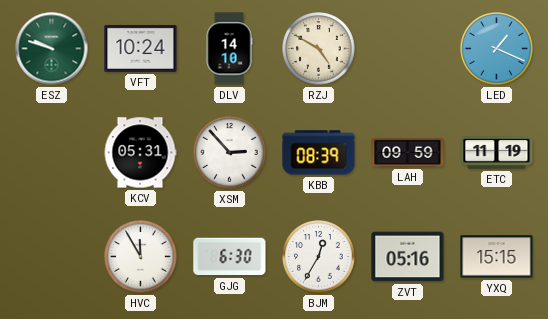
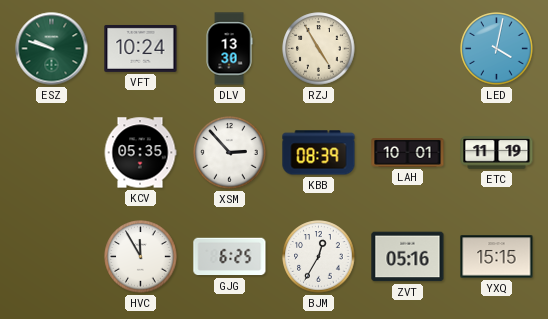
DLV: 14:10 -> 13:30
RZJ: 4:50 -> 4:55
LED: 1:19 -> 4:02
KCV: 05:31 -> 05:35
LAH: 09:59 -> 10:01
GJG: 6:30 -> 6:25
